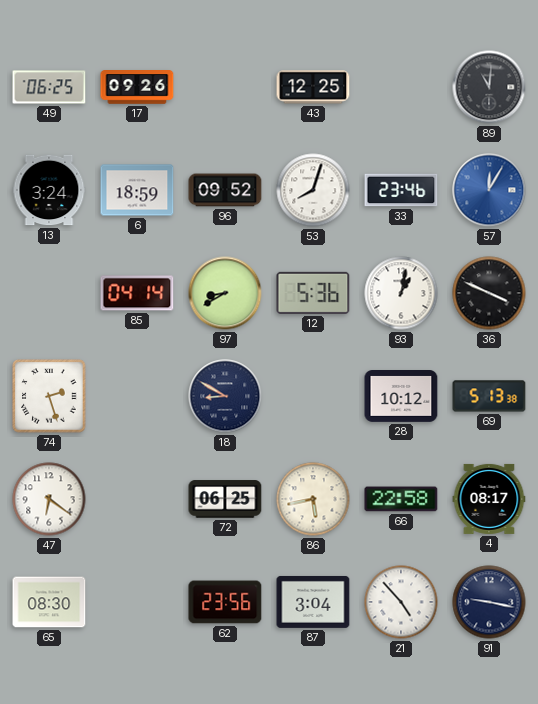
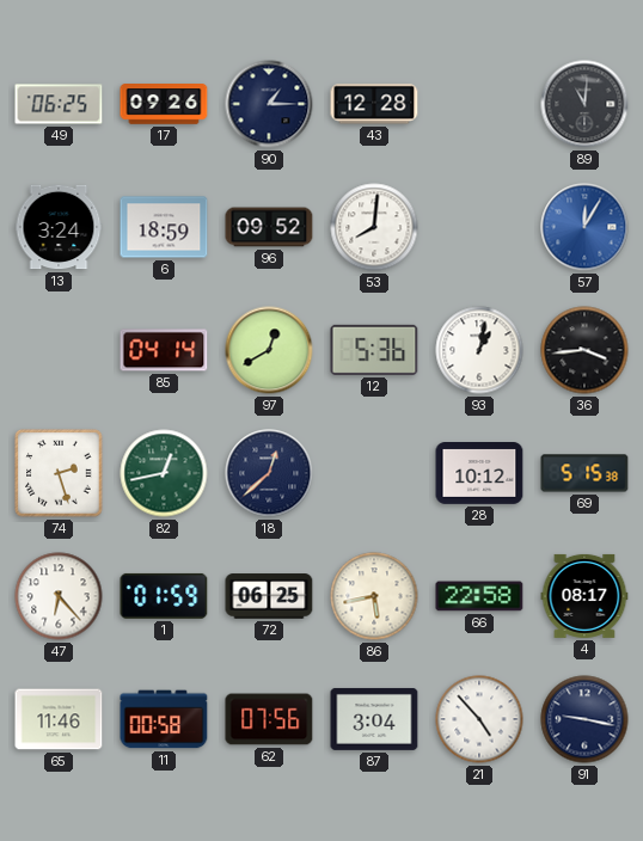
90: none -> 1:15
43: 12:25 -> 12:28
53: 8:03 -> 8:01
33: 23:46 -> none
97: 8:40 -> 12:40
36: 3:49 -> 3:44
82: none -> 12:43
18: 8:50 -> 12:38
69: 5:13 -> 5:15
47: 6:21 -> 6:23
1: none -> 01:59
65: 08:30 -> 11:46
11: none -> 00:58
62: 23:56 -> 07:56
